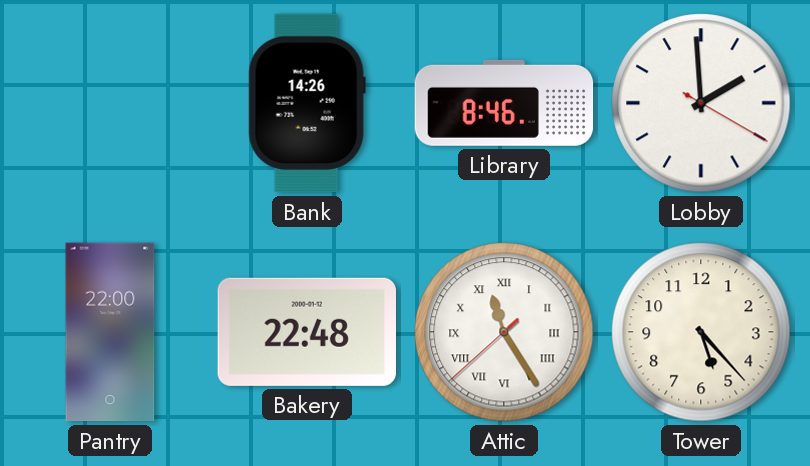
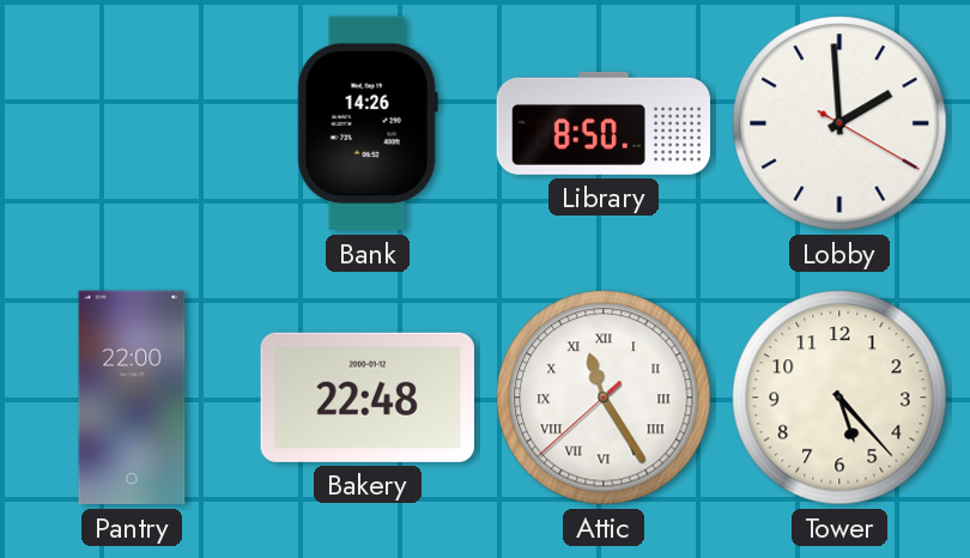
Library: 8:46 -> 8:50
